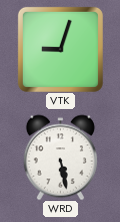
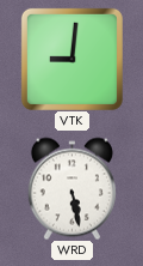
VTK: 9:03 -> 9:01
